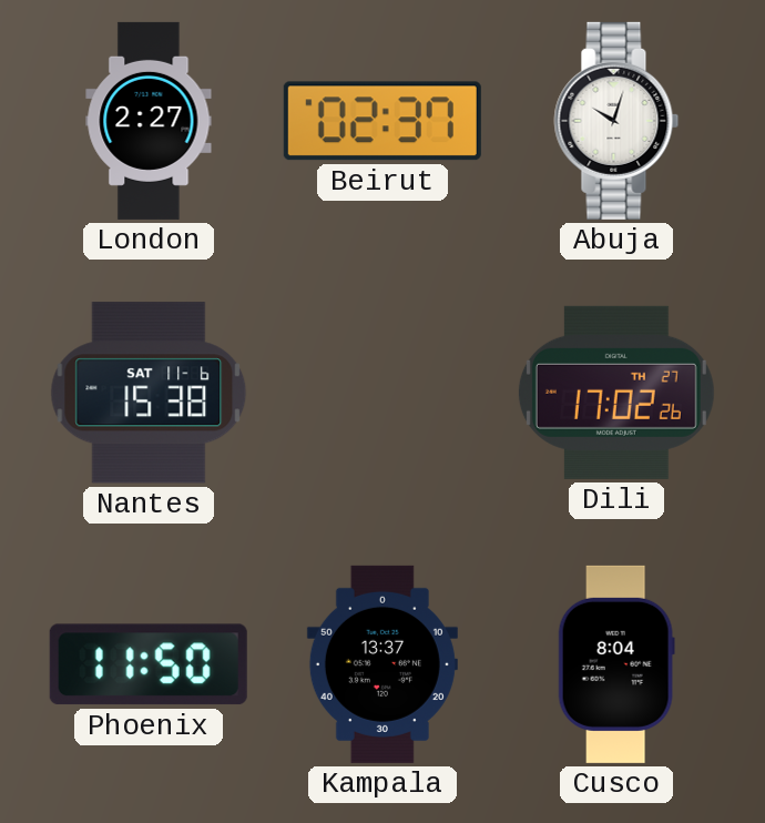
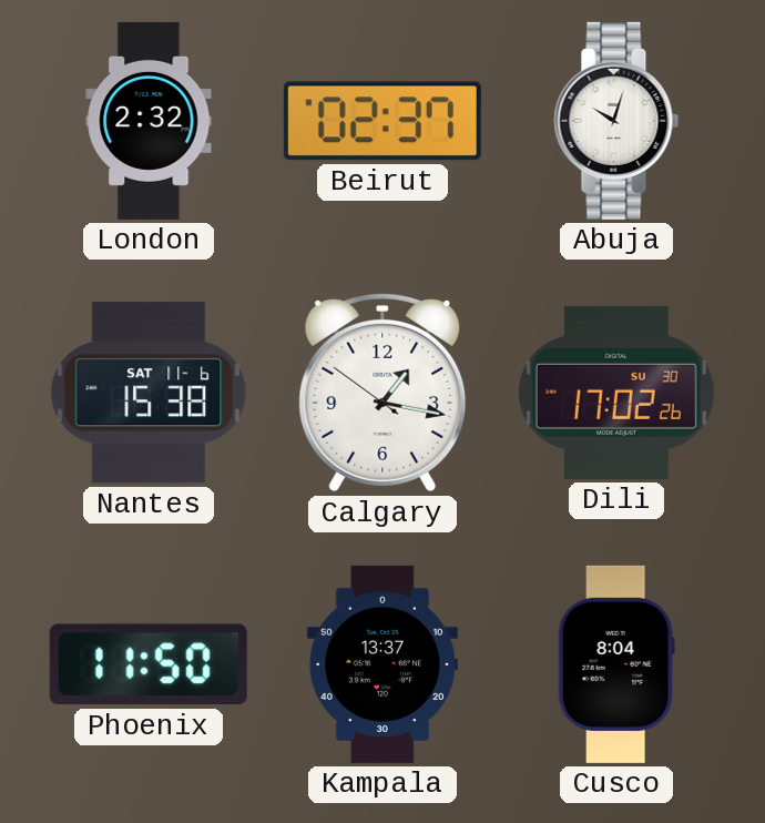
London: 2:27 -> 2:32
Calgary: none -> 1:16
Dili date: TH 27 -> SU 30
